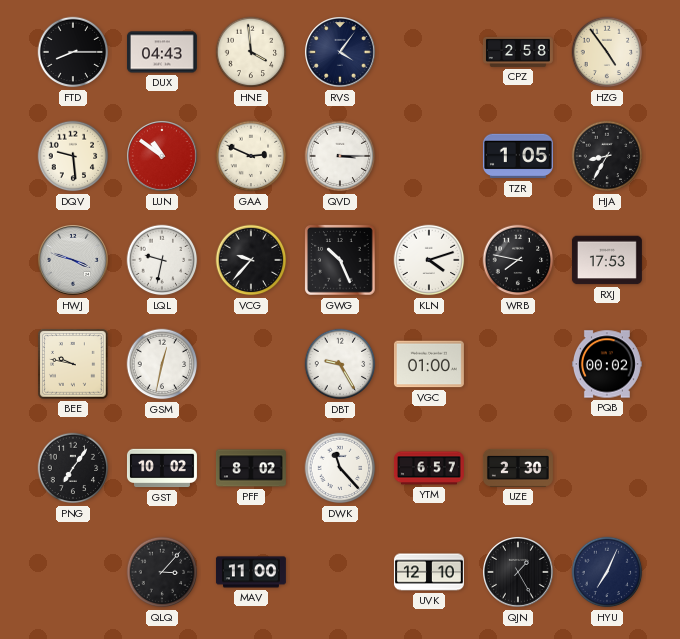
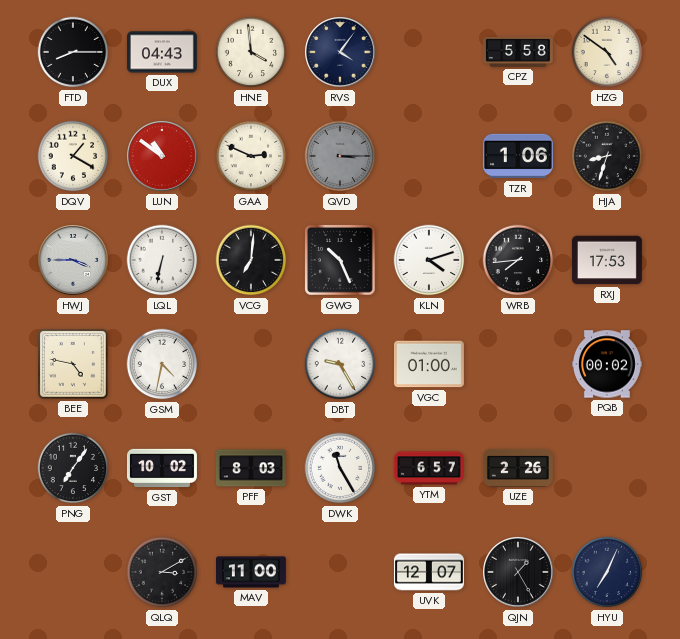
CPZ: 2:58 -> 5:58
HZG: 4:54 -> 4:51
DQV: 9:29 -> 1:20
QVD dial: white -> grey
TZR: 1:05 -> 1:06
HJA: 8:35 -> 8:33
HWJ: 3:48 -> 3:45
LQL: 9:32 -> 6:32
VCG: 9:37 -> 7:01
WRB: 7:47 -> 7:44
BEE: 9:47 -> 4:47
GSM: 12:32 -> 4:32
PFF: 8:02 -> 8:03
DWK: 11:23 -> 11:25
UZE: 2:30 -> 2:26
QLQ: 3:07 -> 3:10
UVK: 12:10 -> 12:07
